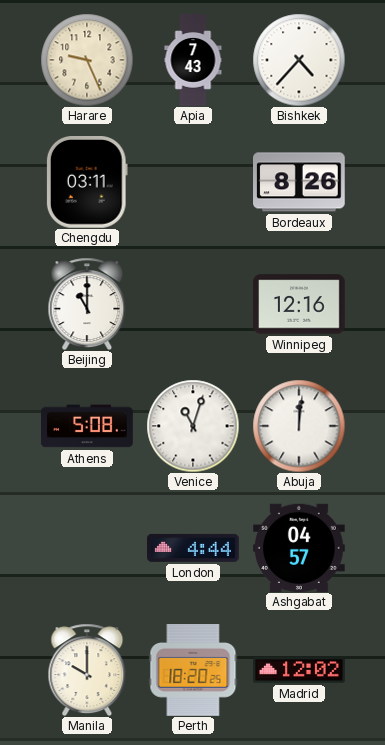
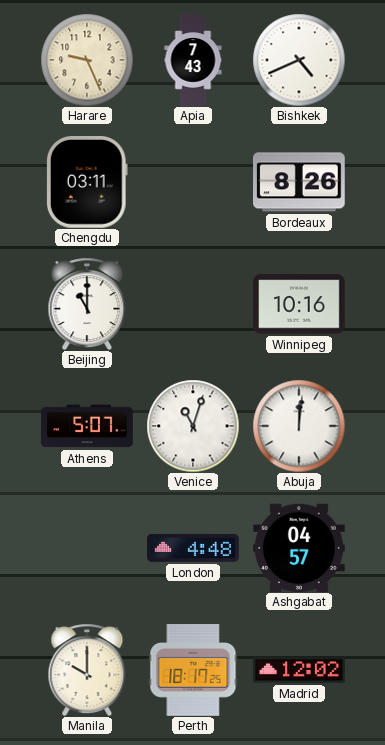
Bishkek: 4:37 -> 4:41
Winnipeg: 12:16 -> 10:16
Athens: 5:08 -> 5:07
London: 4:44 -> 4:48
Perth: 18:20 -> 18:17
